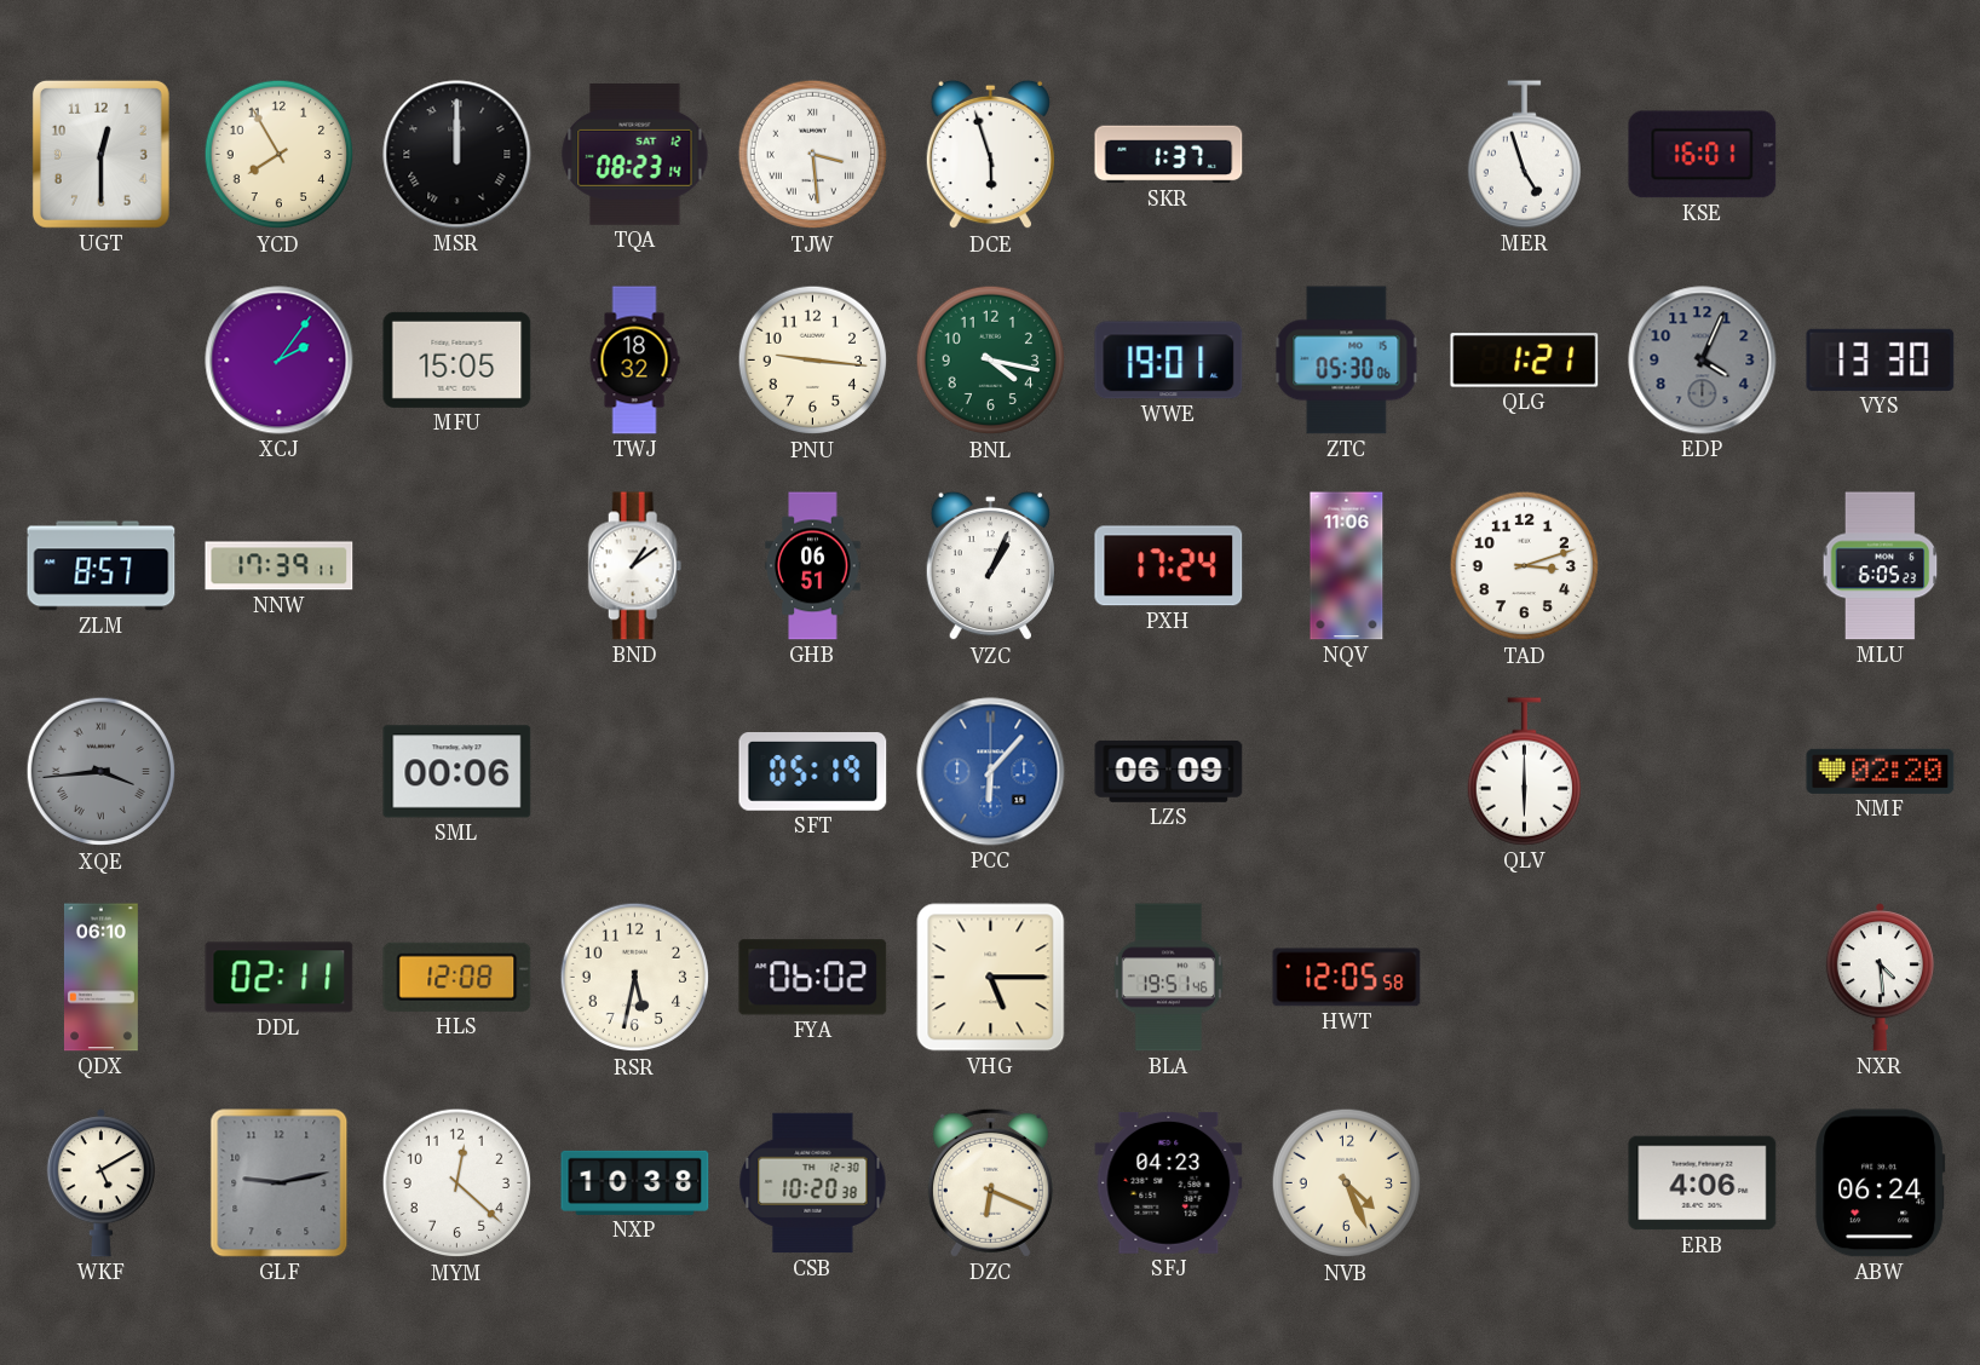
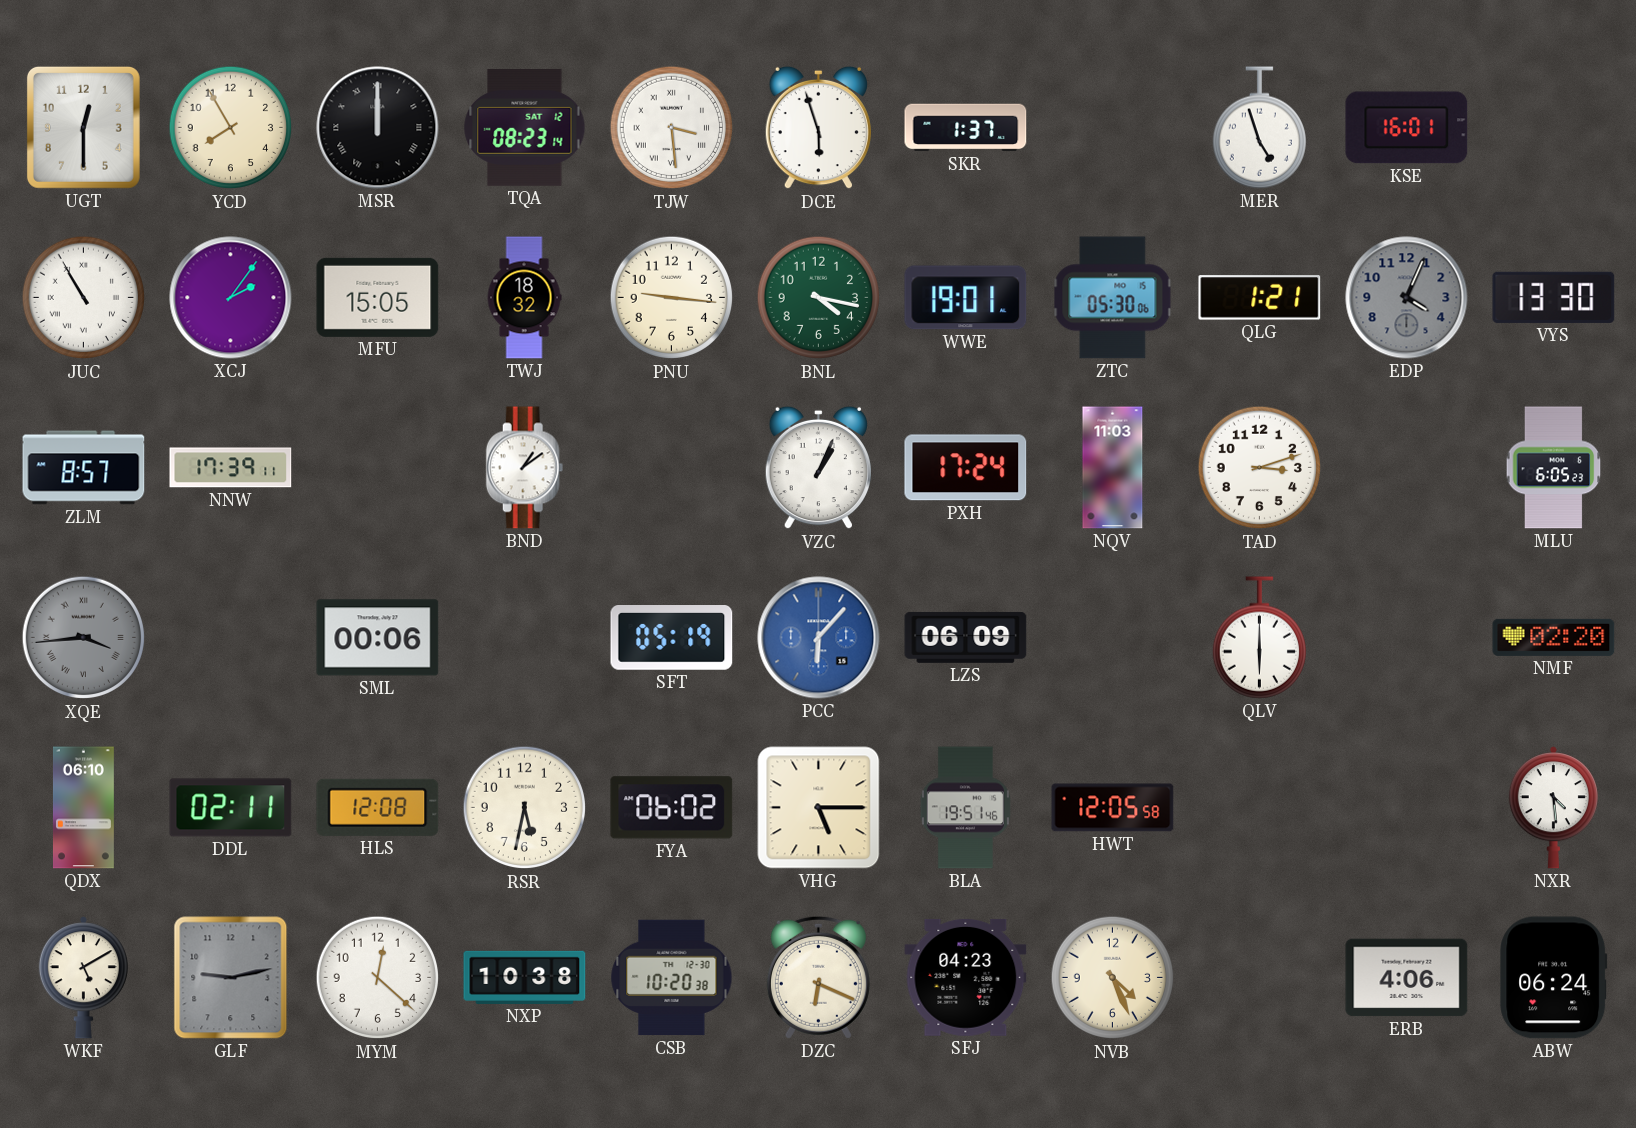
JUC: none -> 10:55
GHB: 06:51 -> none
NQV: 11:06 -> 11:03
